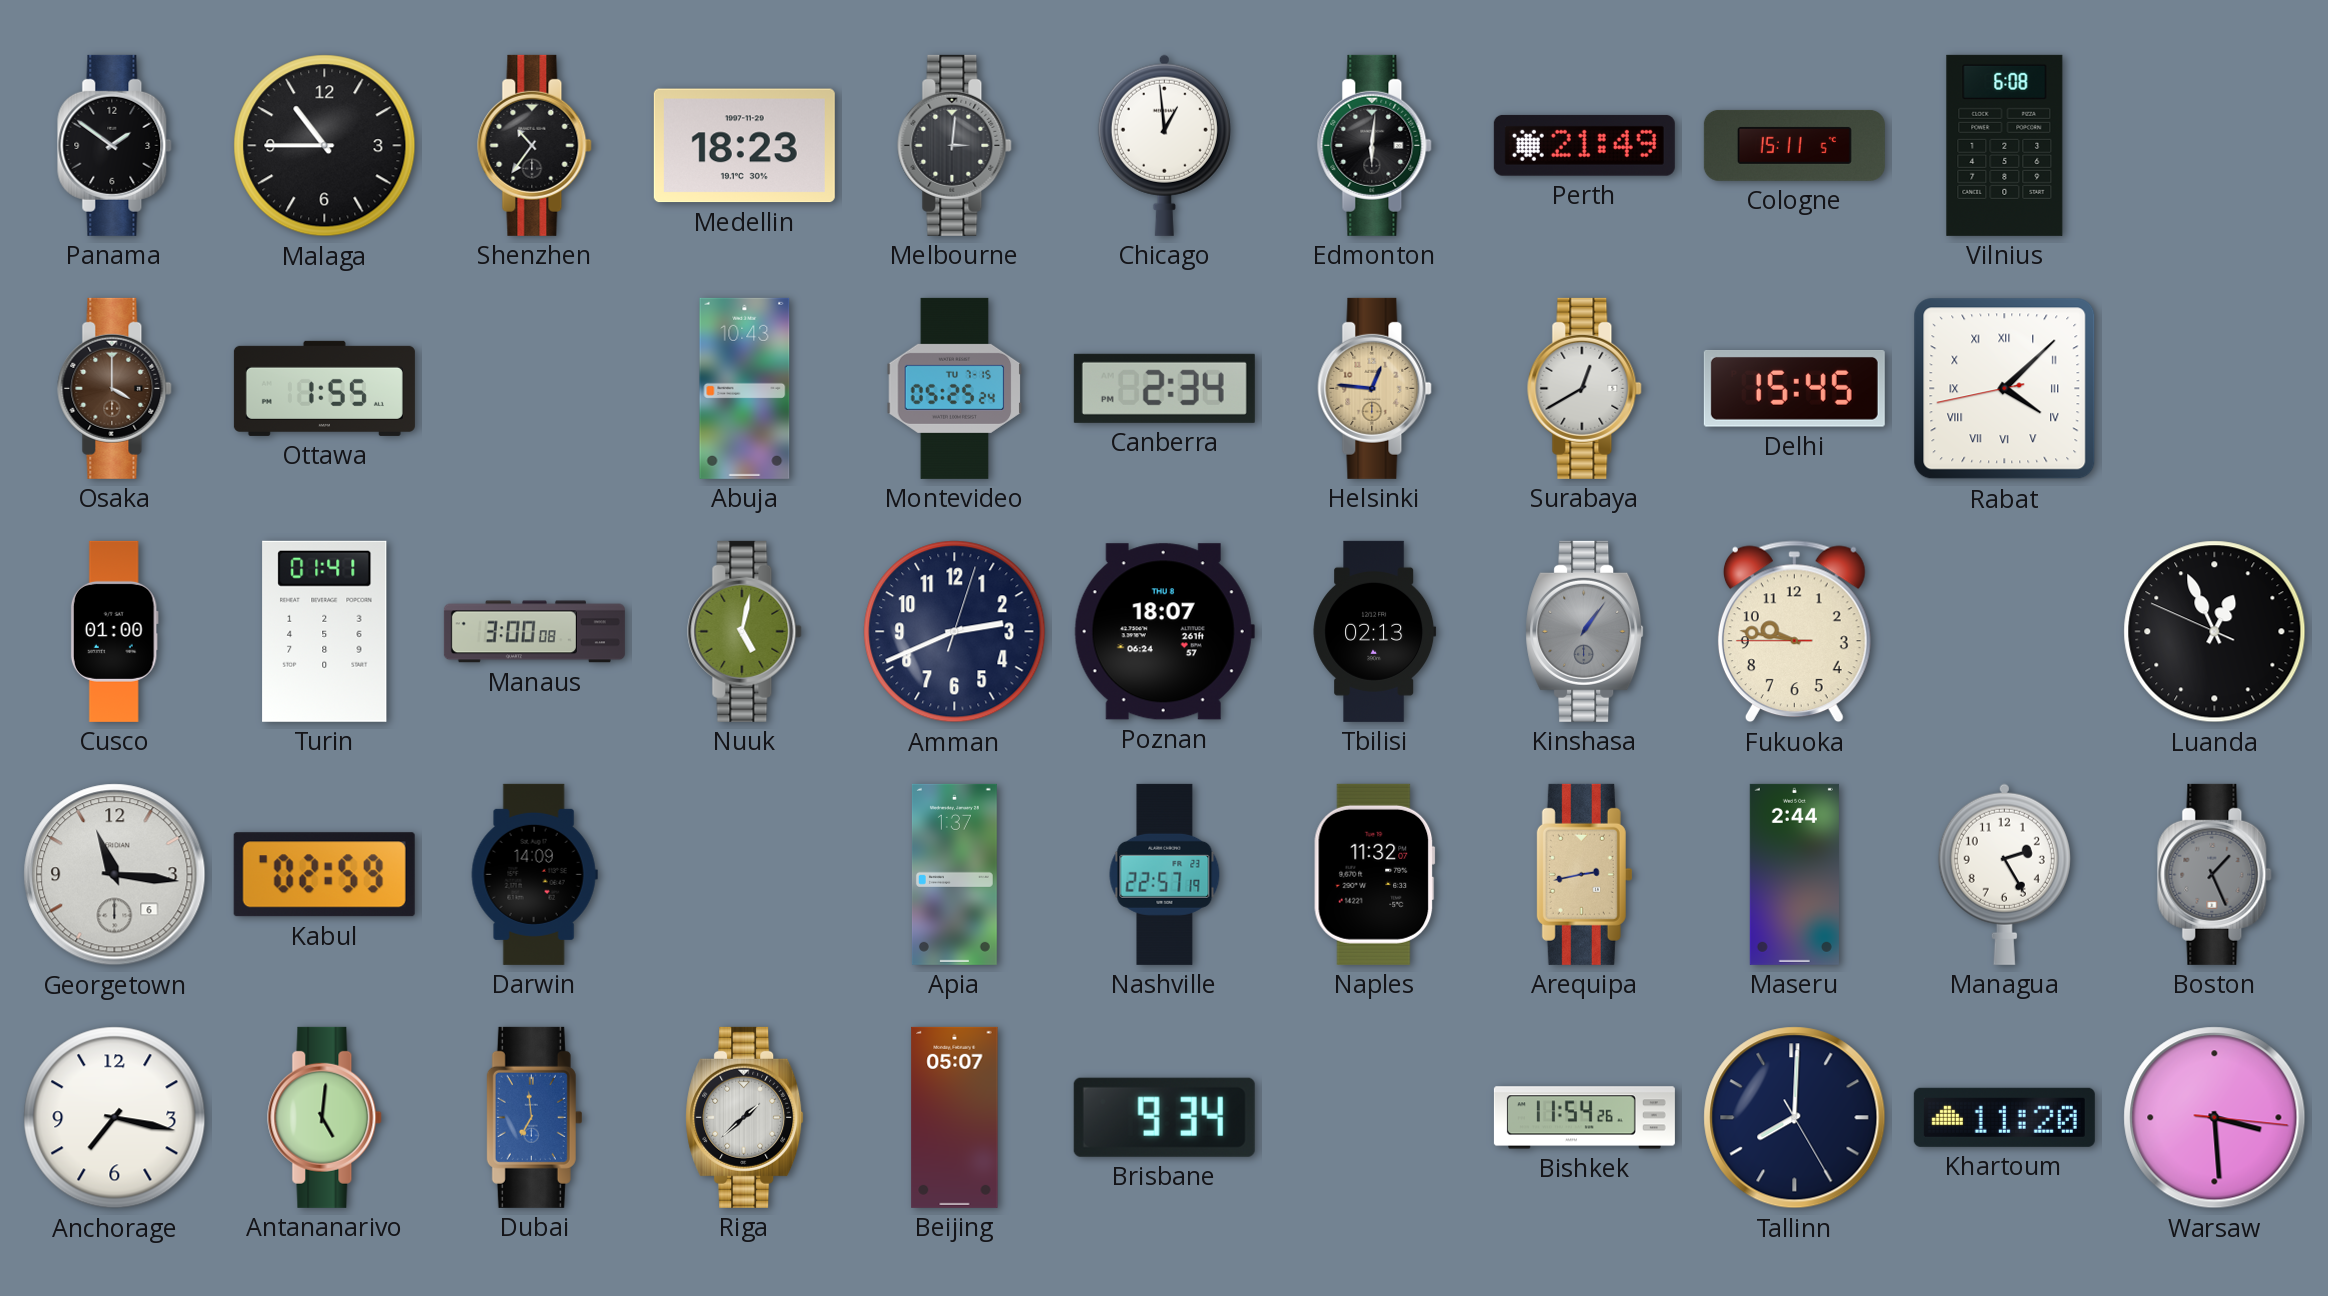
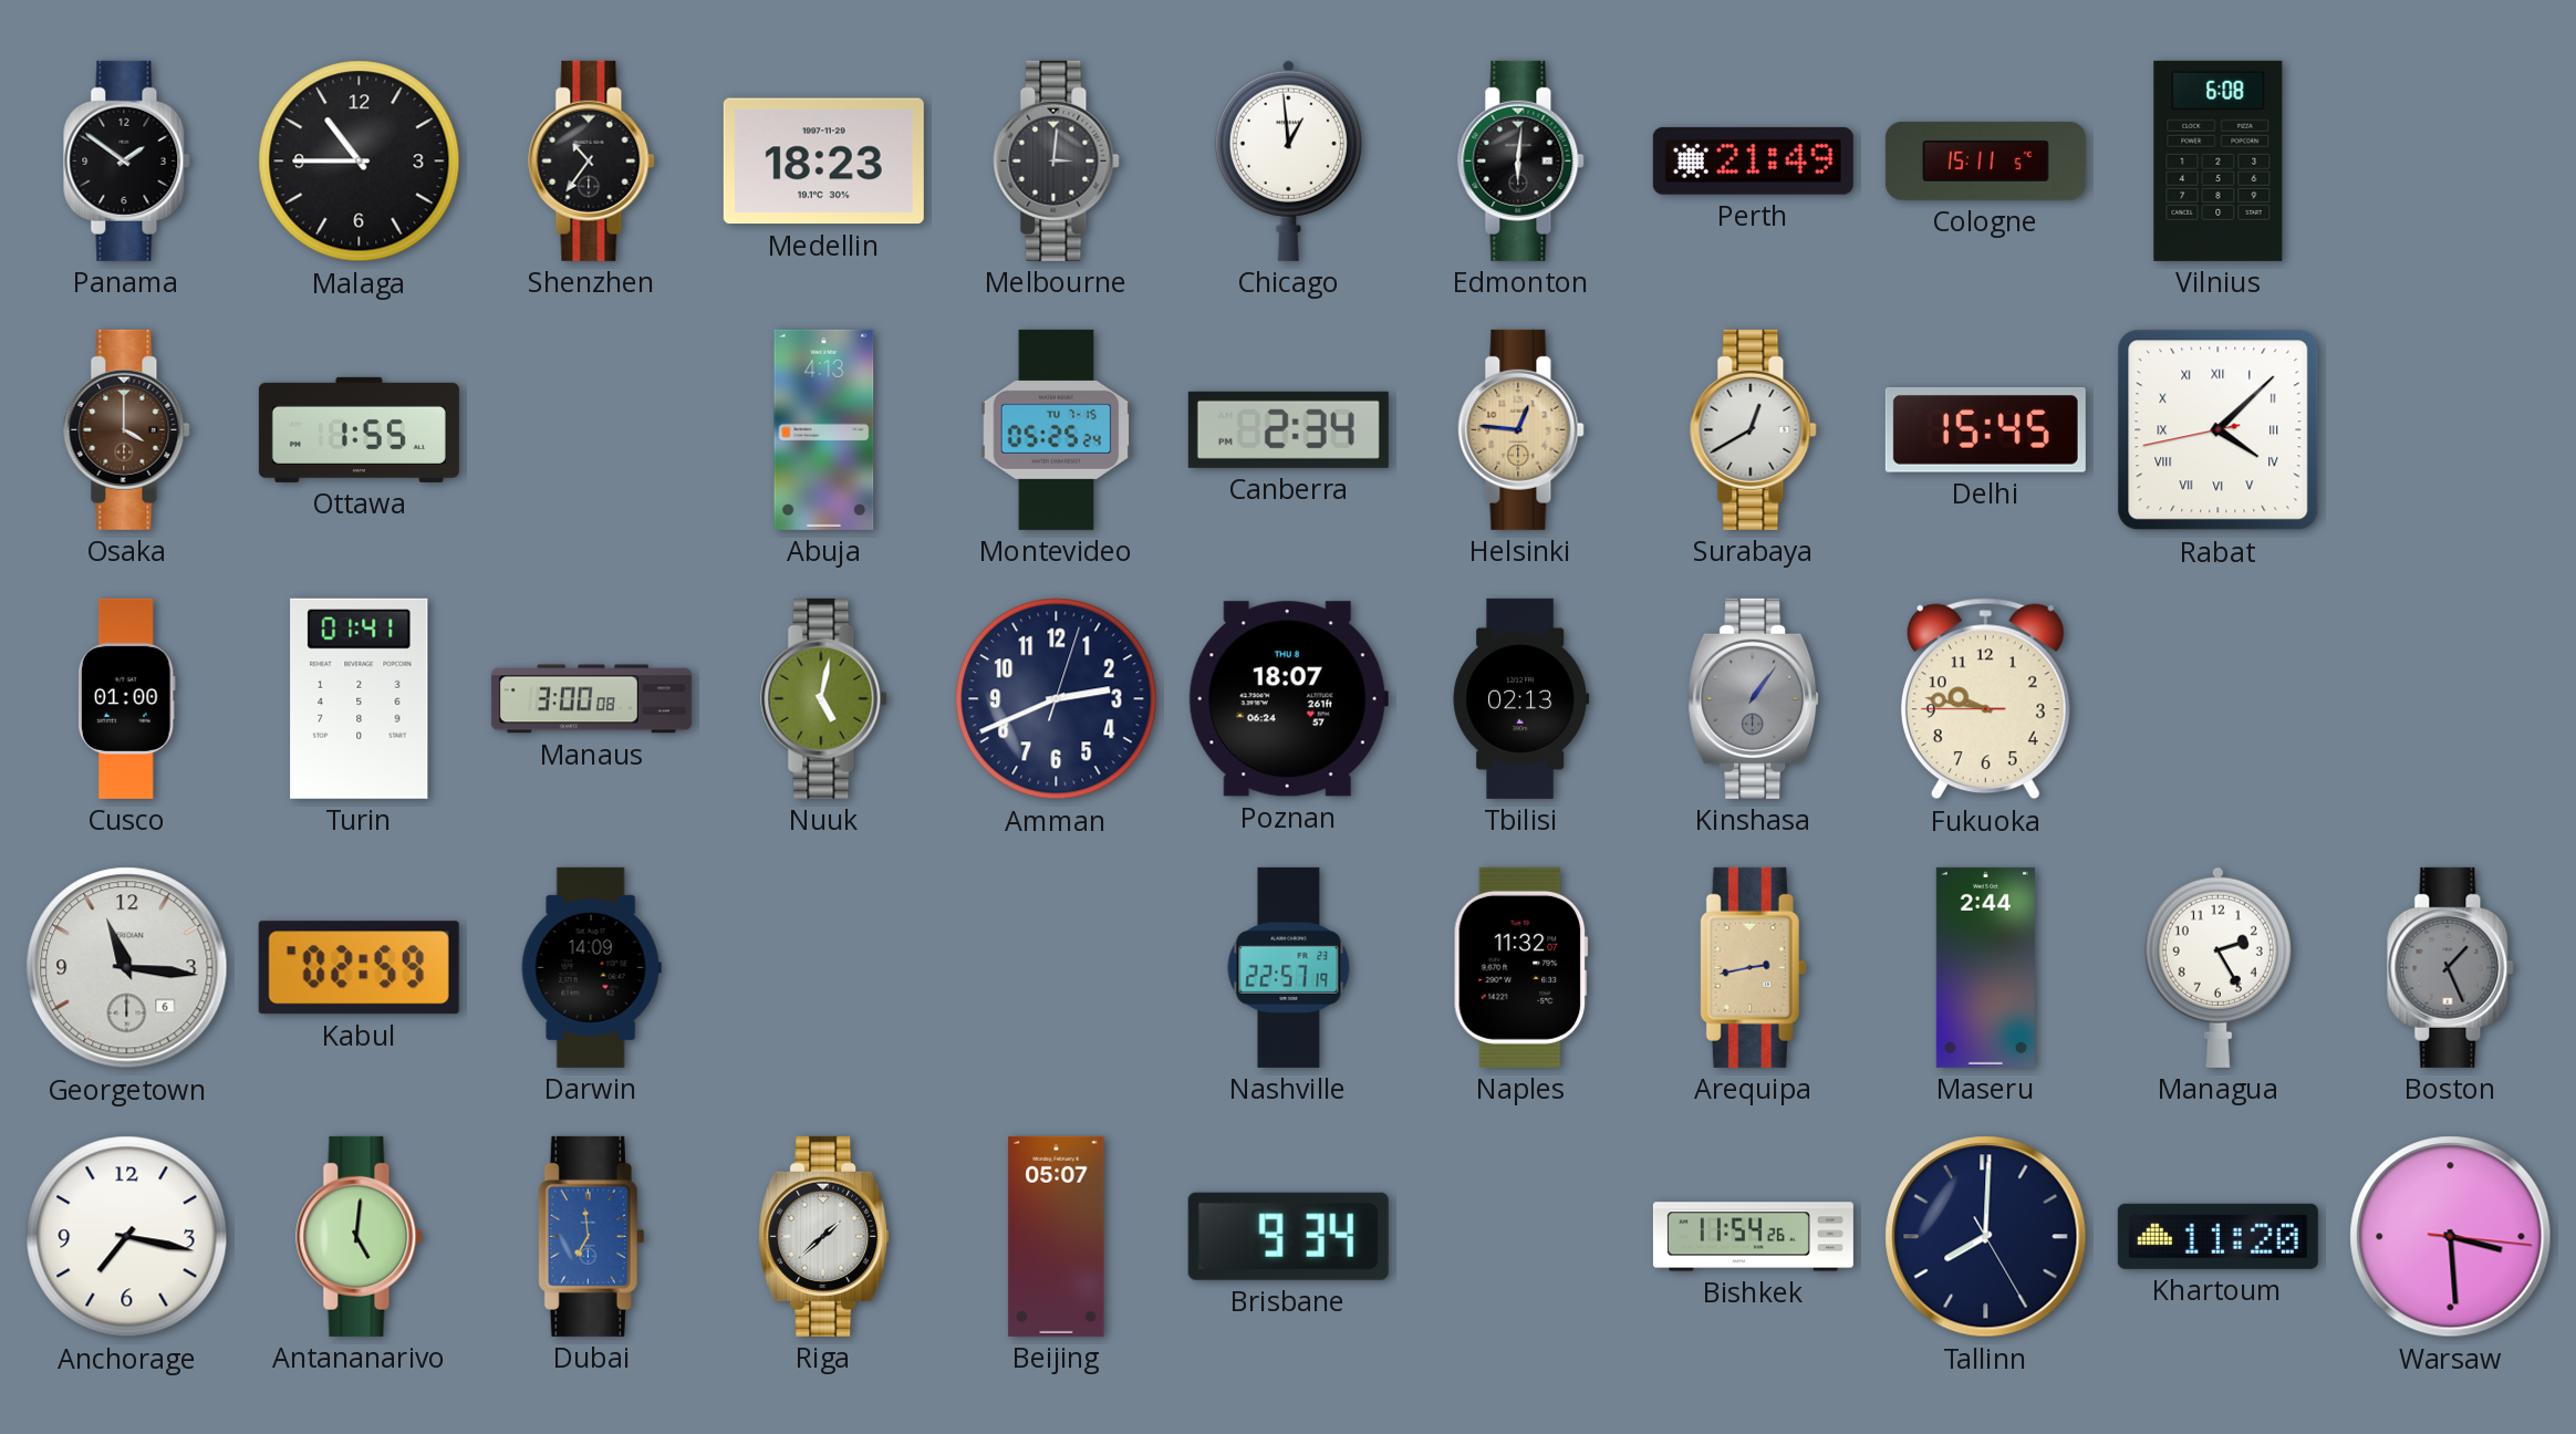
Abuja: 10:43 -> 4:13
Luanda: 12:55 -> none
Apia: 1:37 -> none
